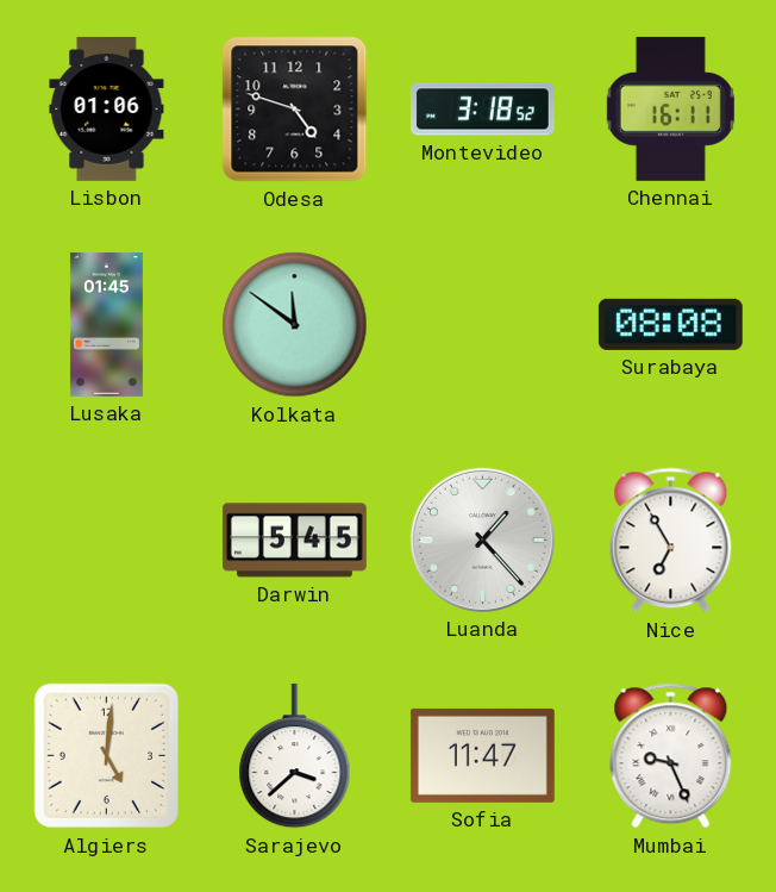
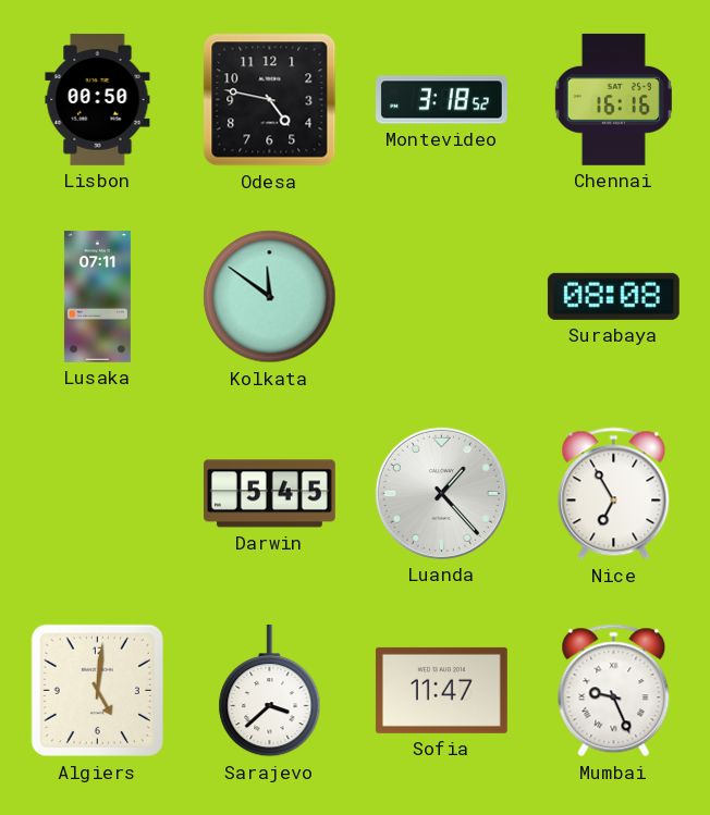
Lisbon: 01:06 -> 00:50
Odesa: 4:48 -> 4:47
Chennai: 16:11 -> 16:16
Lusaka: 01:45 -> 07:11
